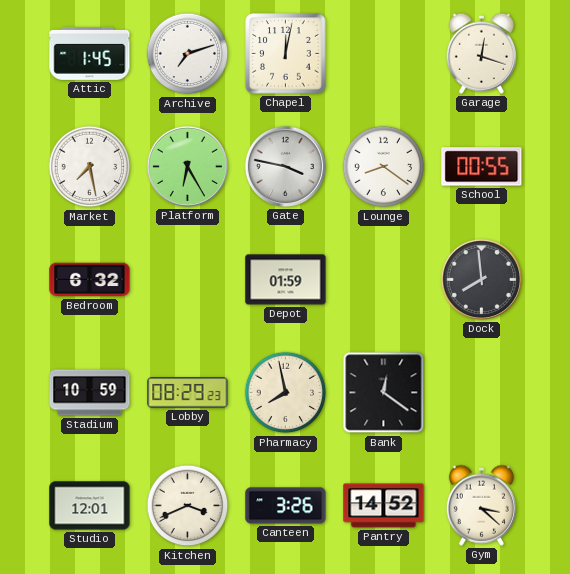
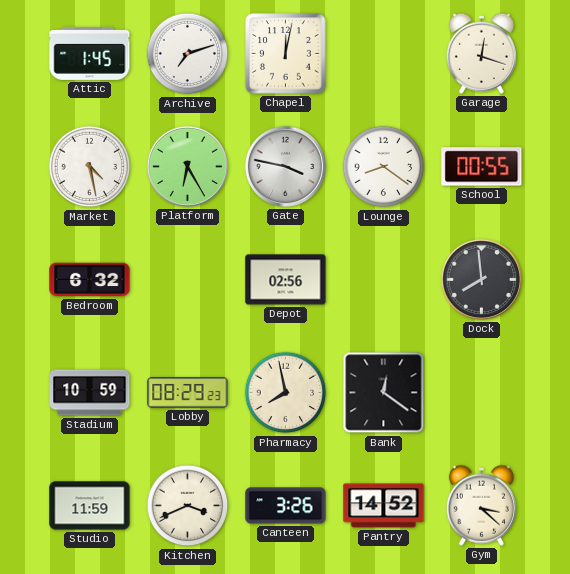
Market: 7:28 -> 4:28
Depot: 01:59 -> 02:56
Studio: 12:01 -> 11:59
